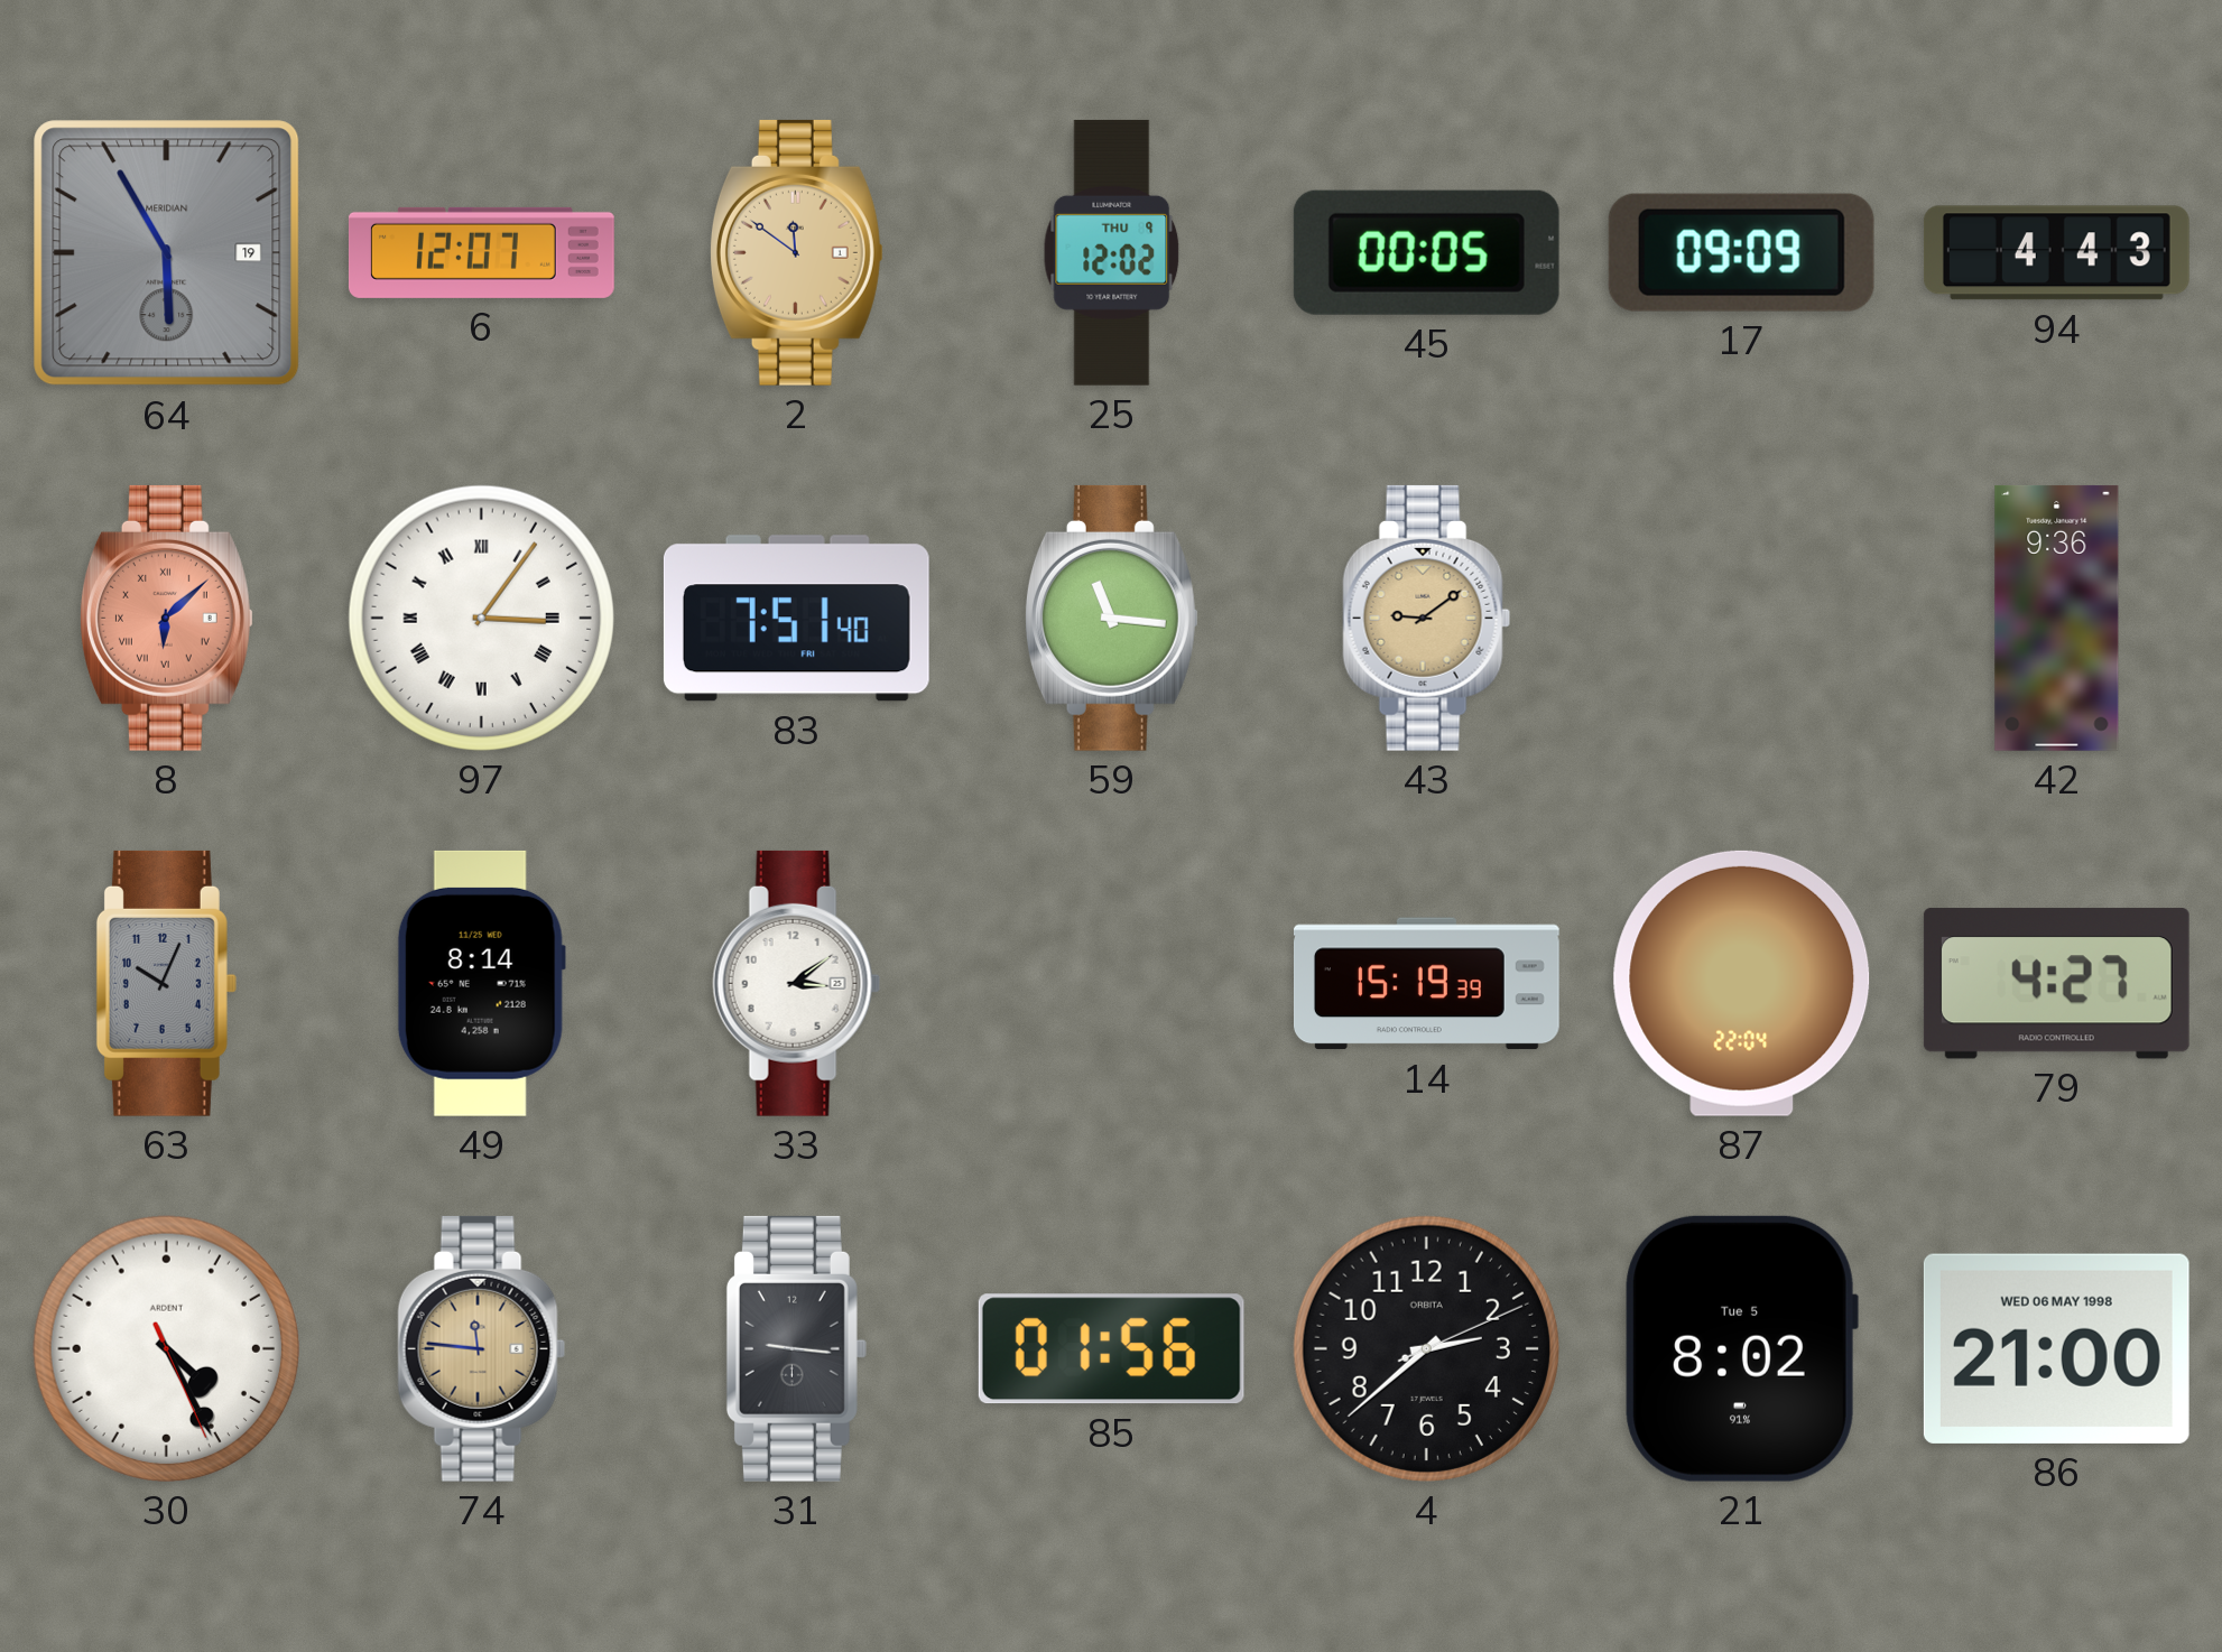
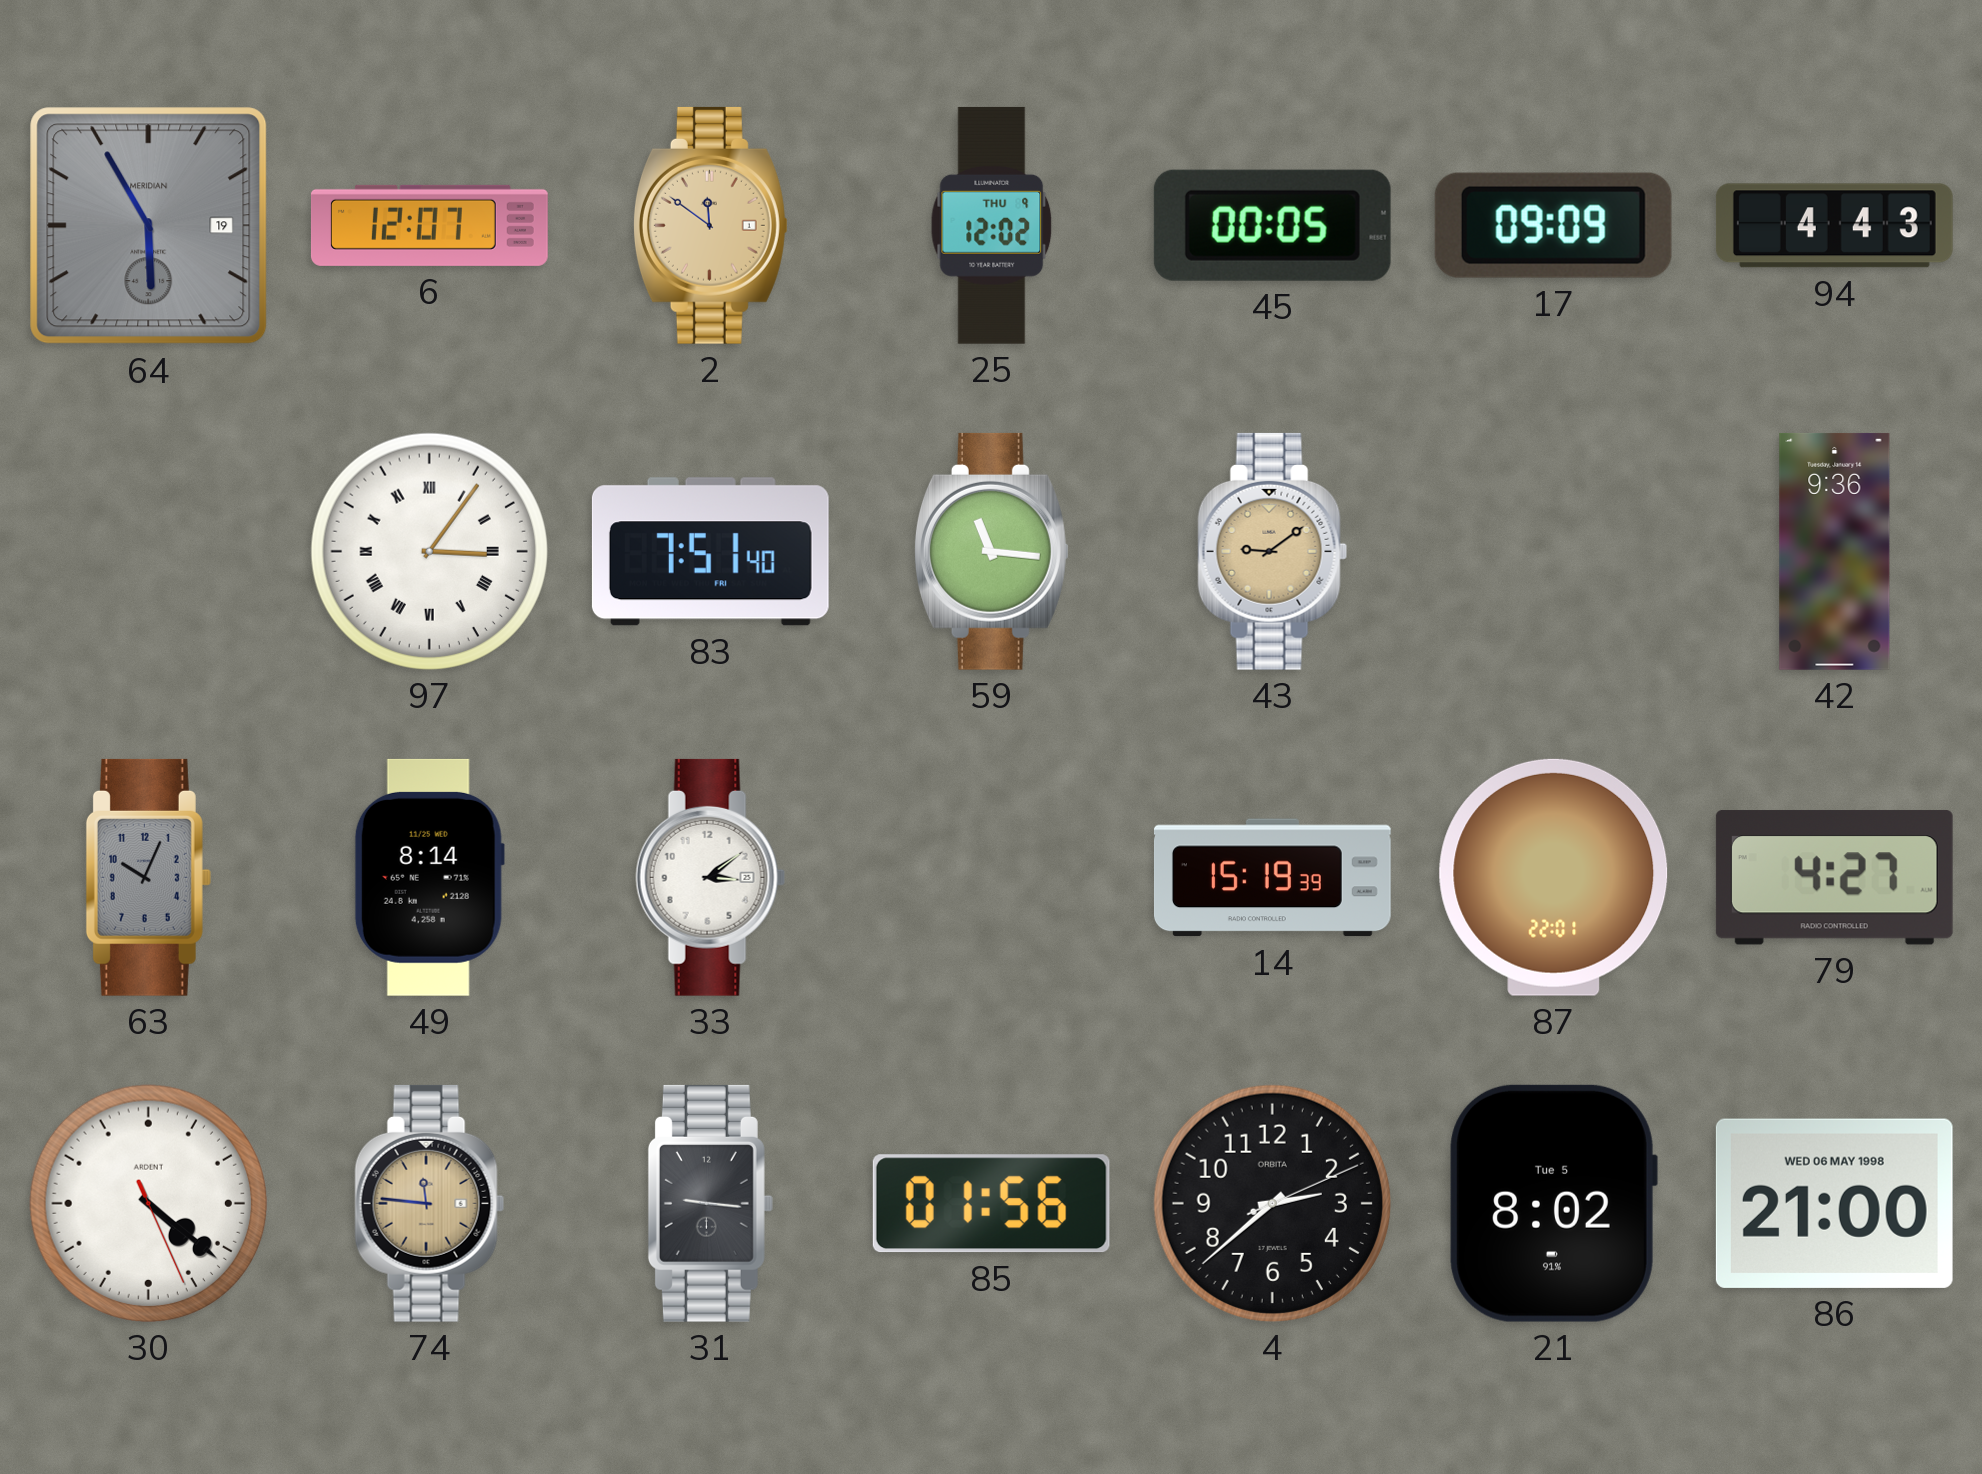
8: 6:08 -> none
87: 22:04 -> 22:01
30: 4:25 -> 4:21
